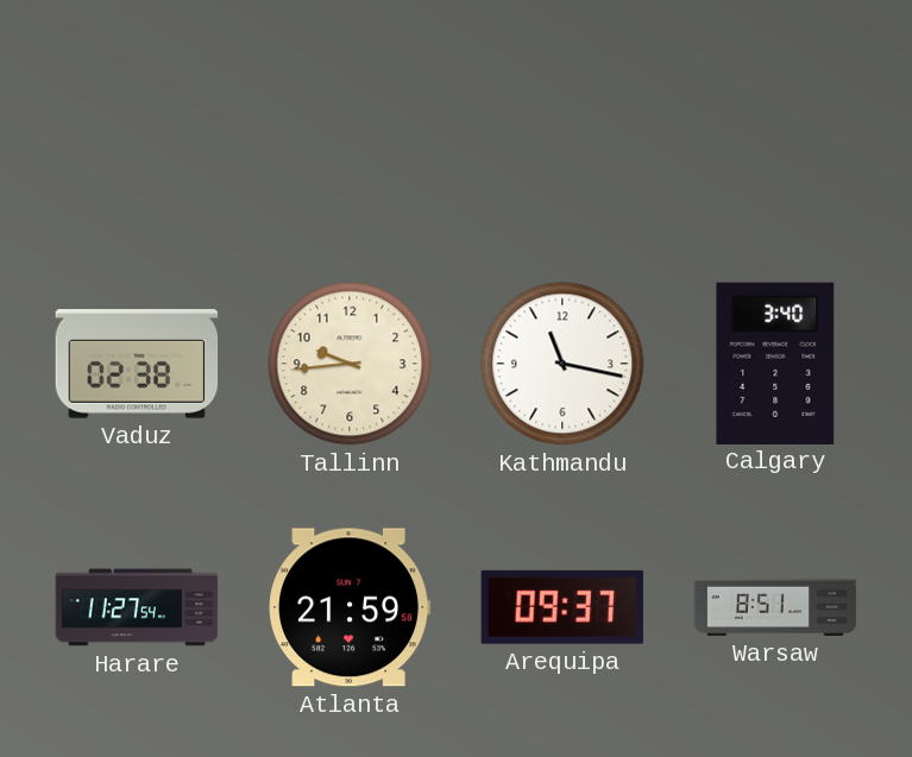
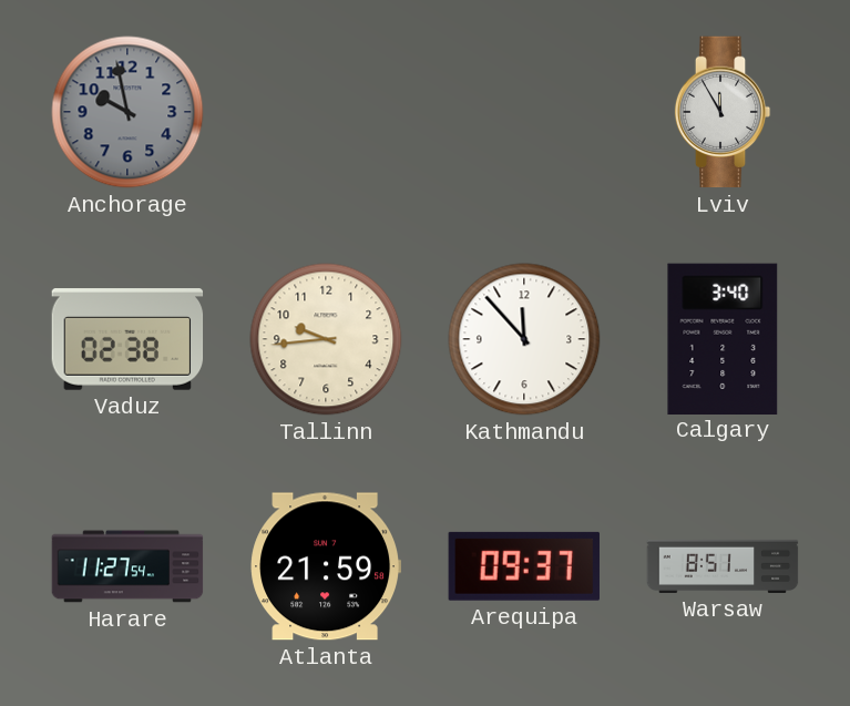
Anchorage: none -> 9:58
Lviv: none -> 11:55
Kathmandu: 11:17 -> 11:53
